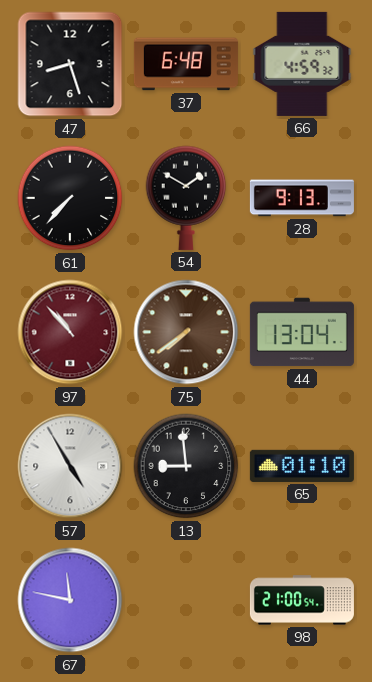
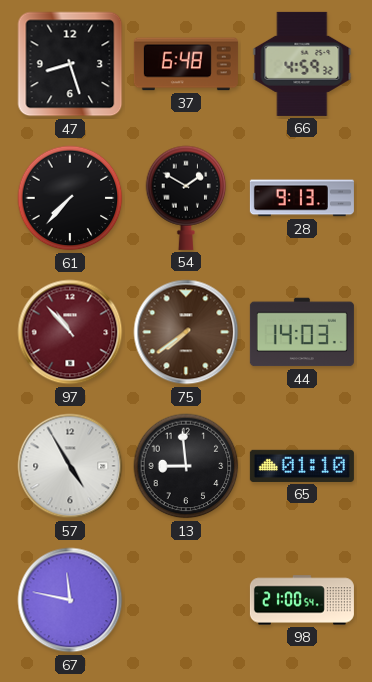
44: 13:04 -> 14:03
